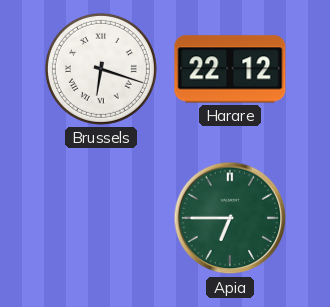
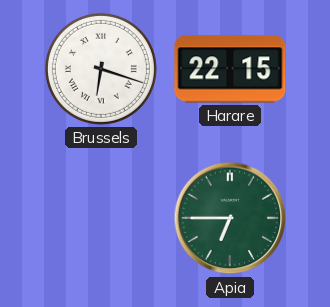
Harare: 22:12 -> 22:15
